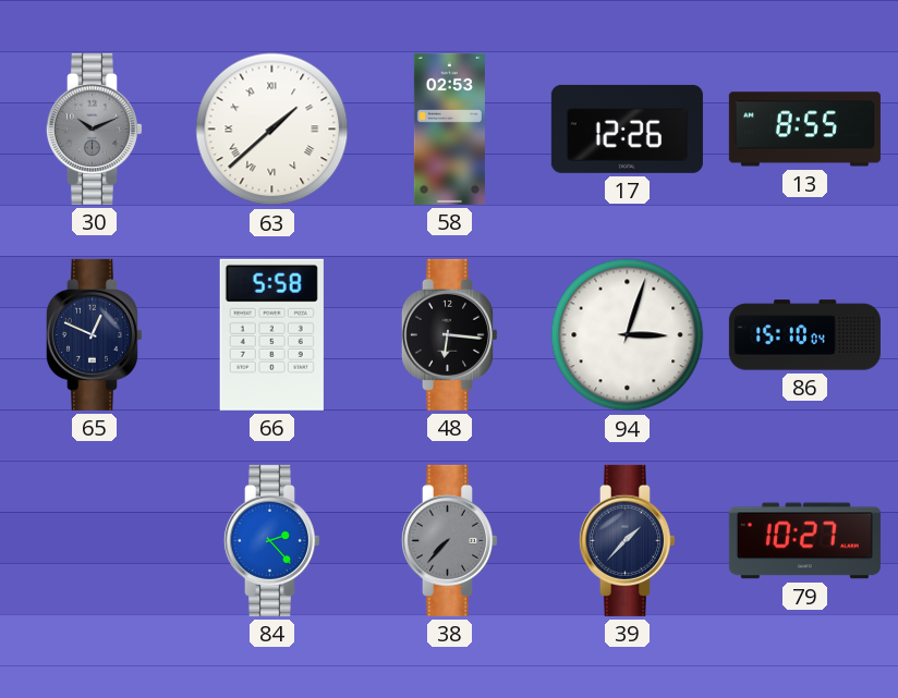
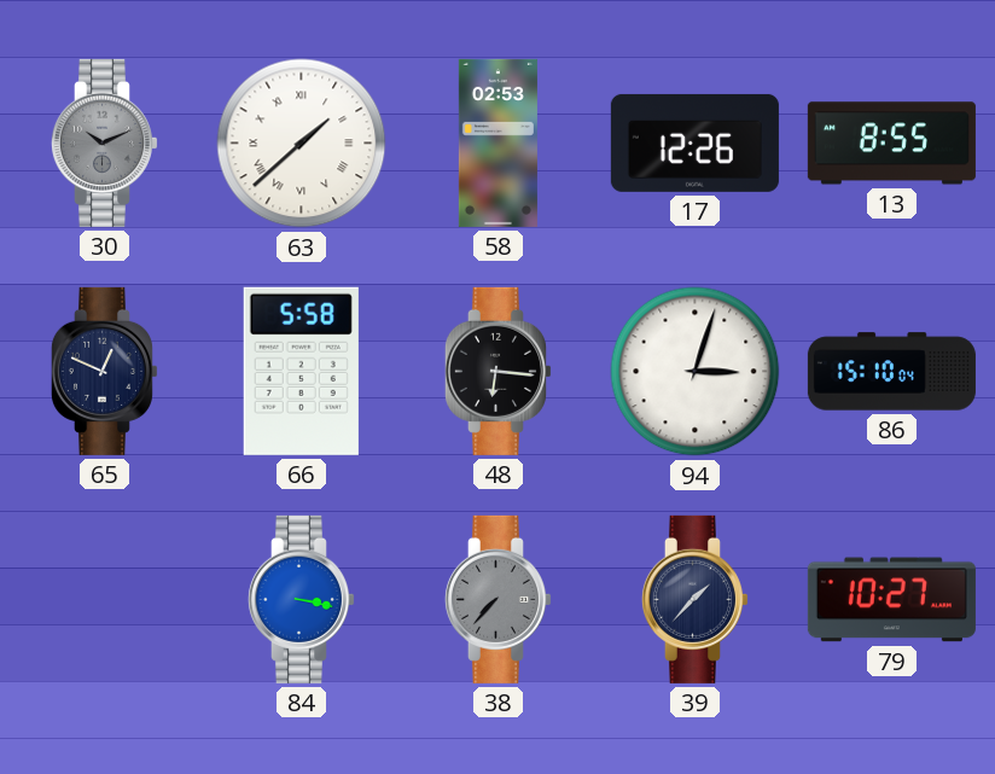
84: 2:23 -> 3:17
